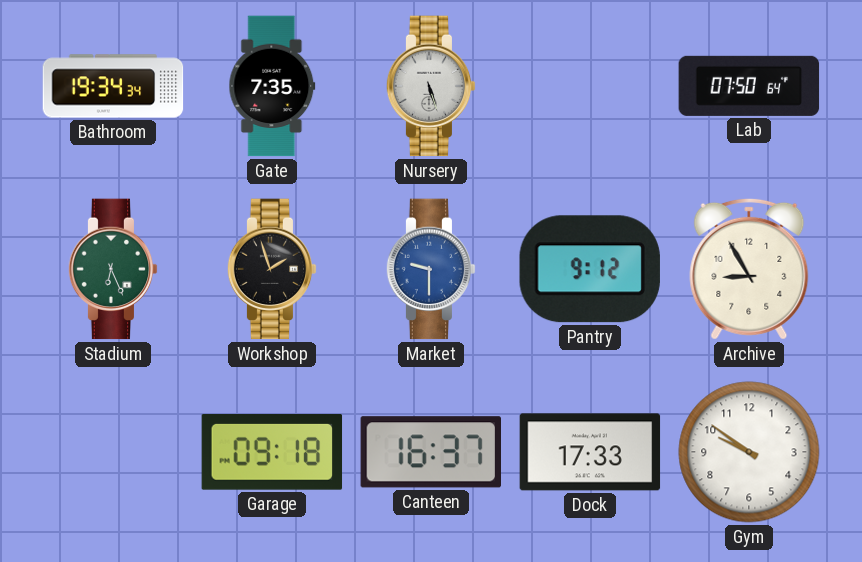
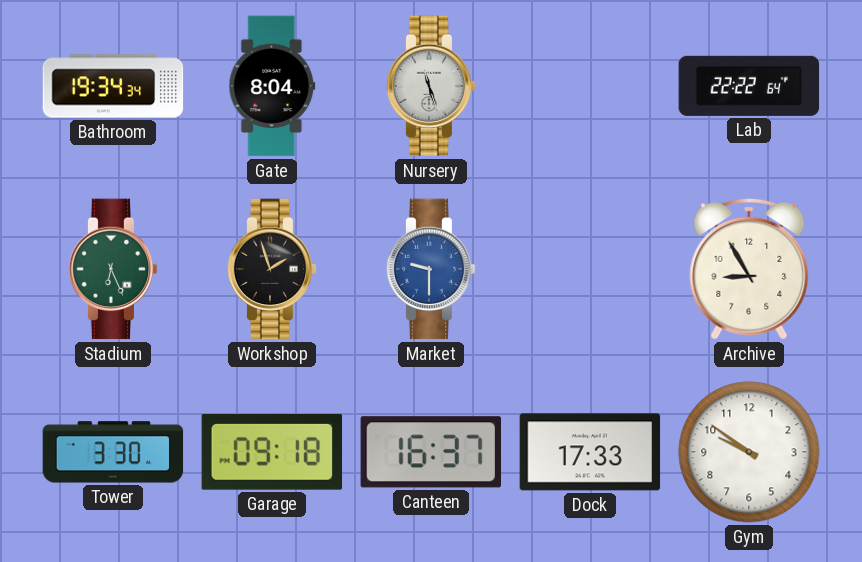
Gate: 7:35 -> 8:04
Nursery: 5:27 -> 11:27
Lab: 07:50 -> 22:22
Pantry: 9:12 -> none
Tower: none -> 3:30
